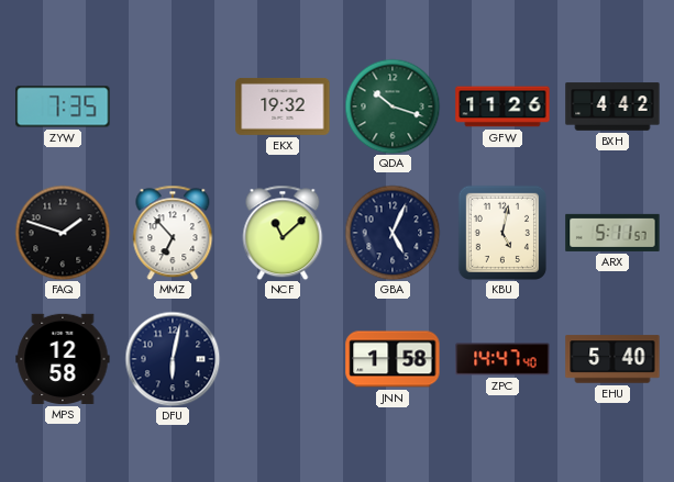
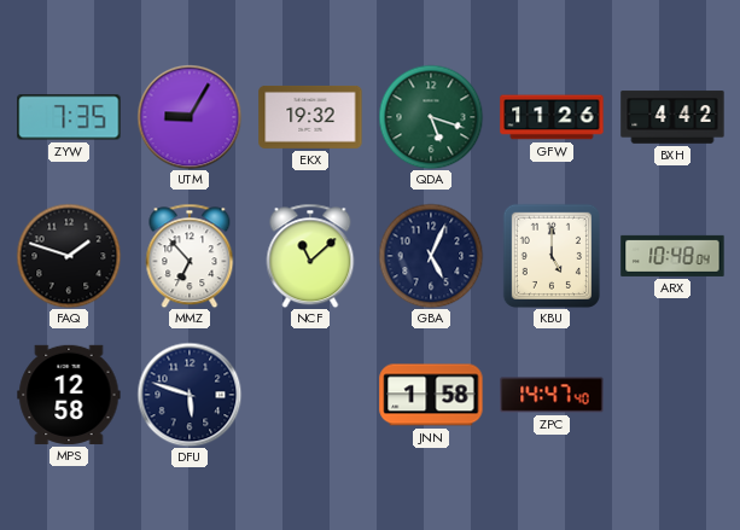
UTM: none -> 9:05
QDA: 10:18 -> 5:18
KBU: 5:02 -> 5:00
ARX: 5:11 -> 10:48
DFU: 6:02 -> 5:48
EHU: 5:40 -> none
